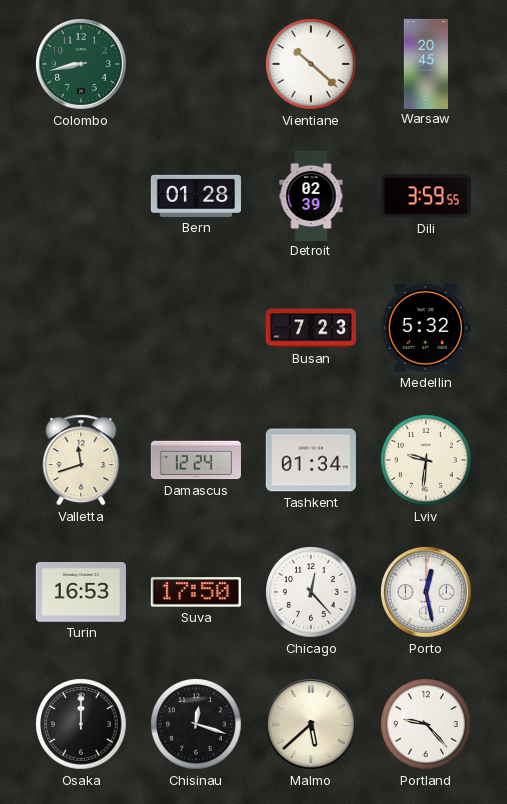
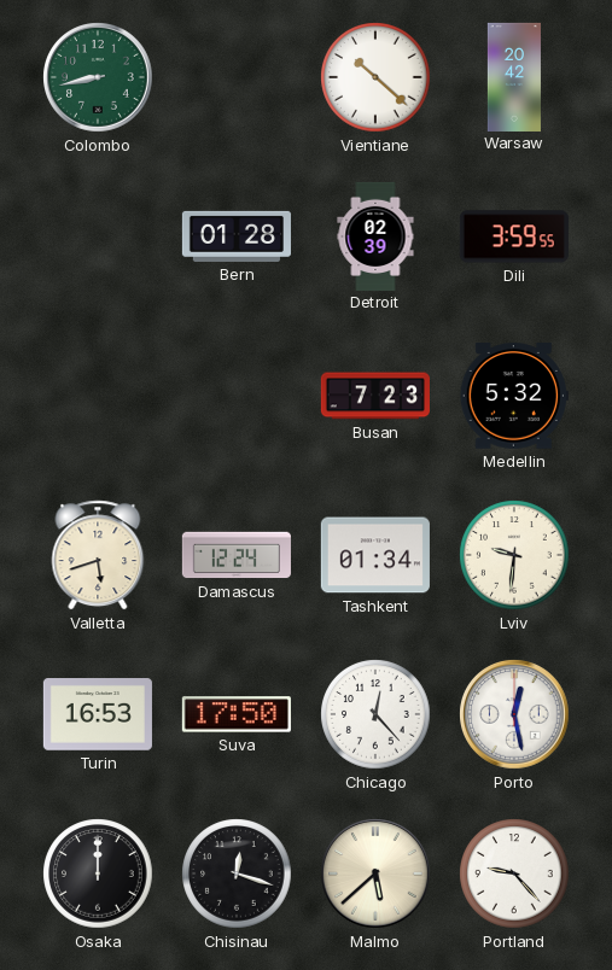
Warsaw: 20:45 -> 20:42
Valletta: 11:42 -> 5:42
